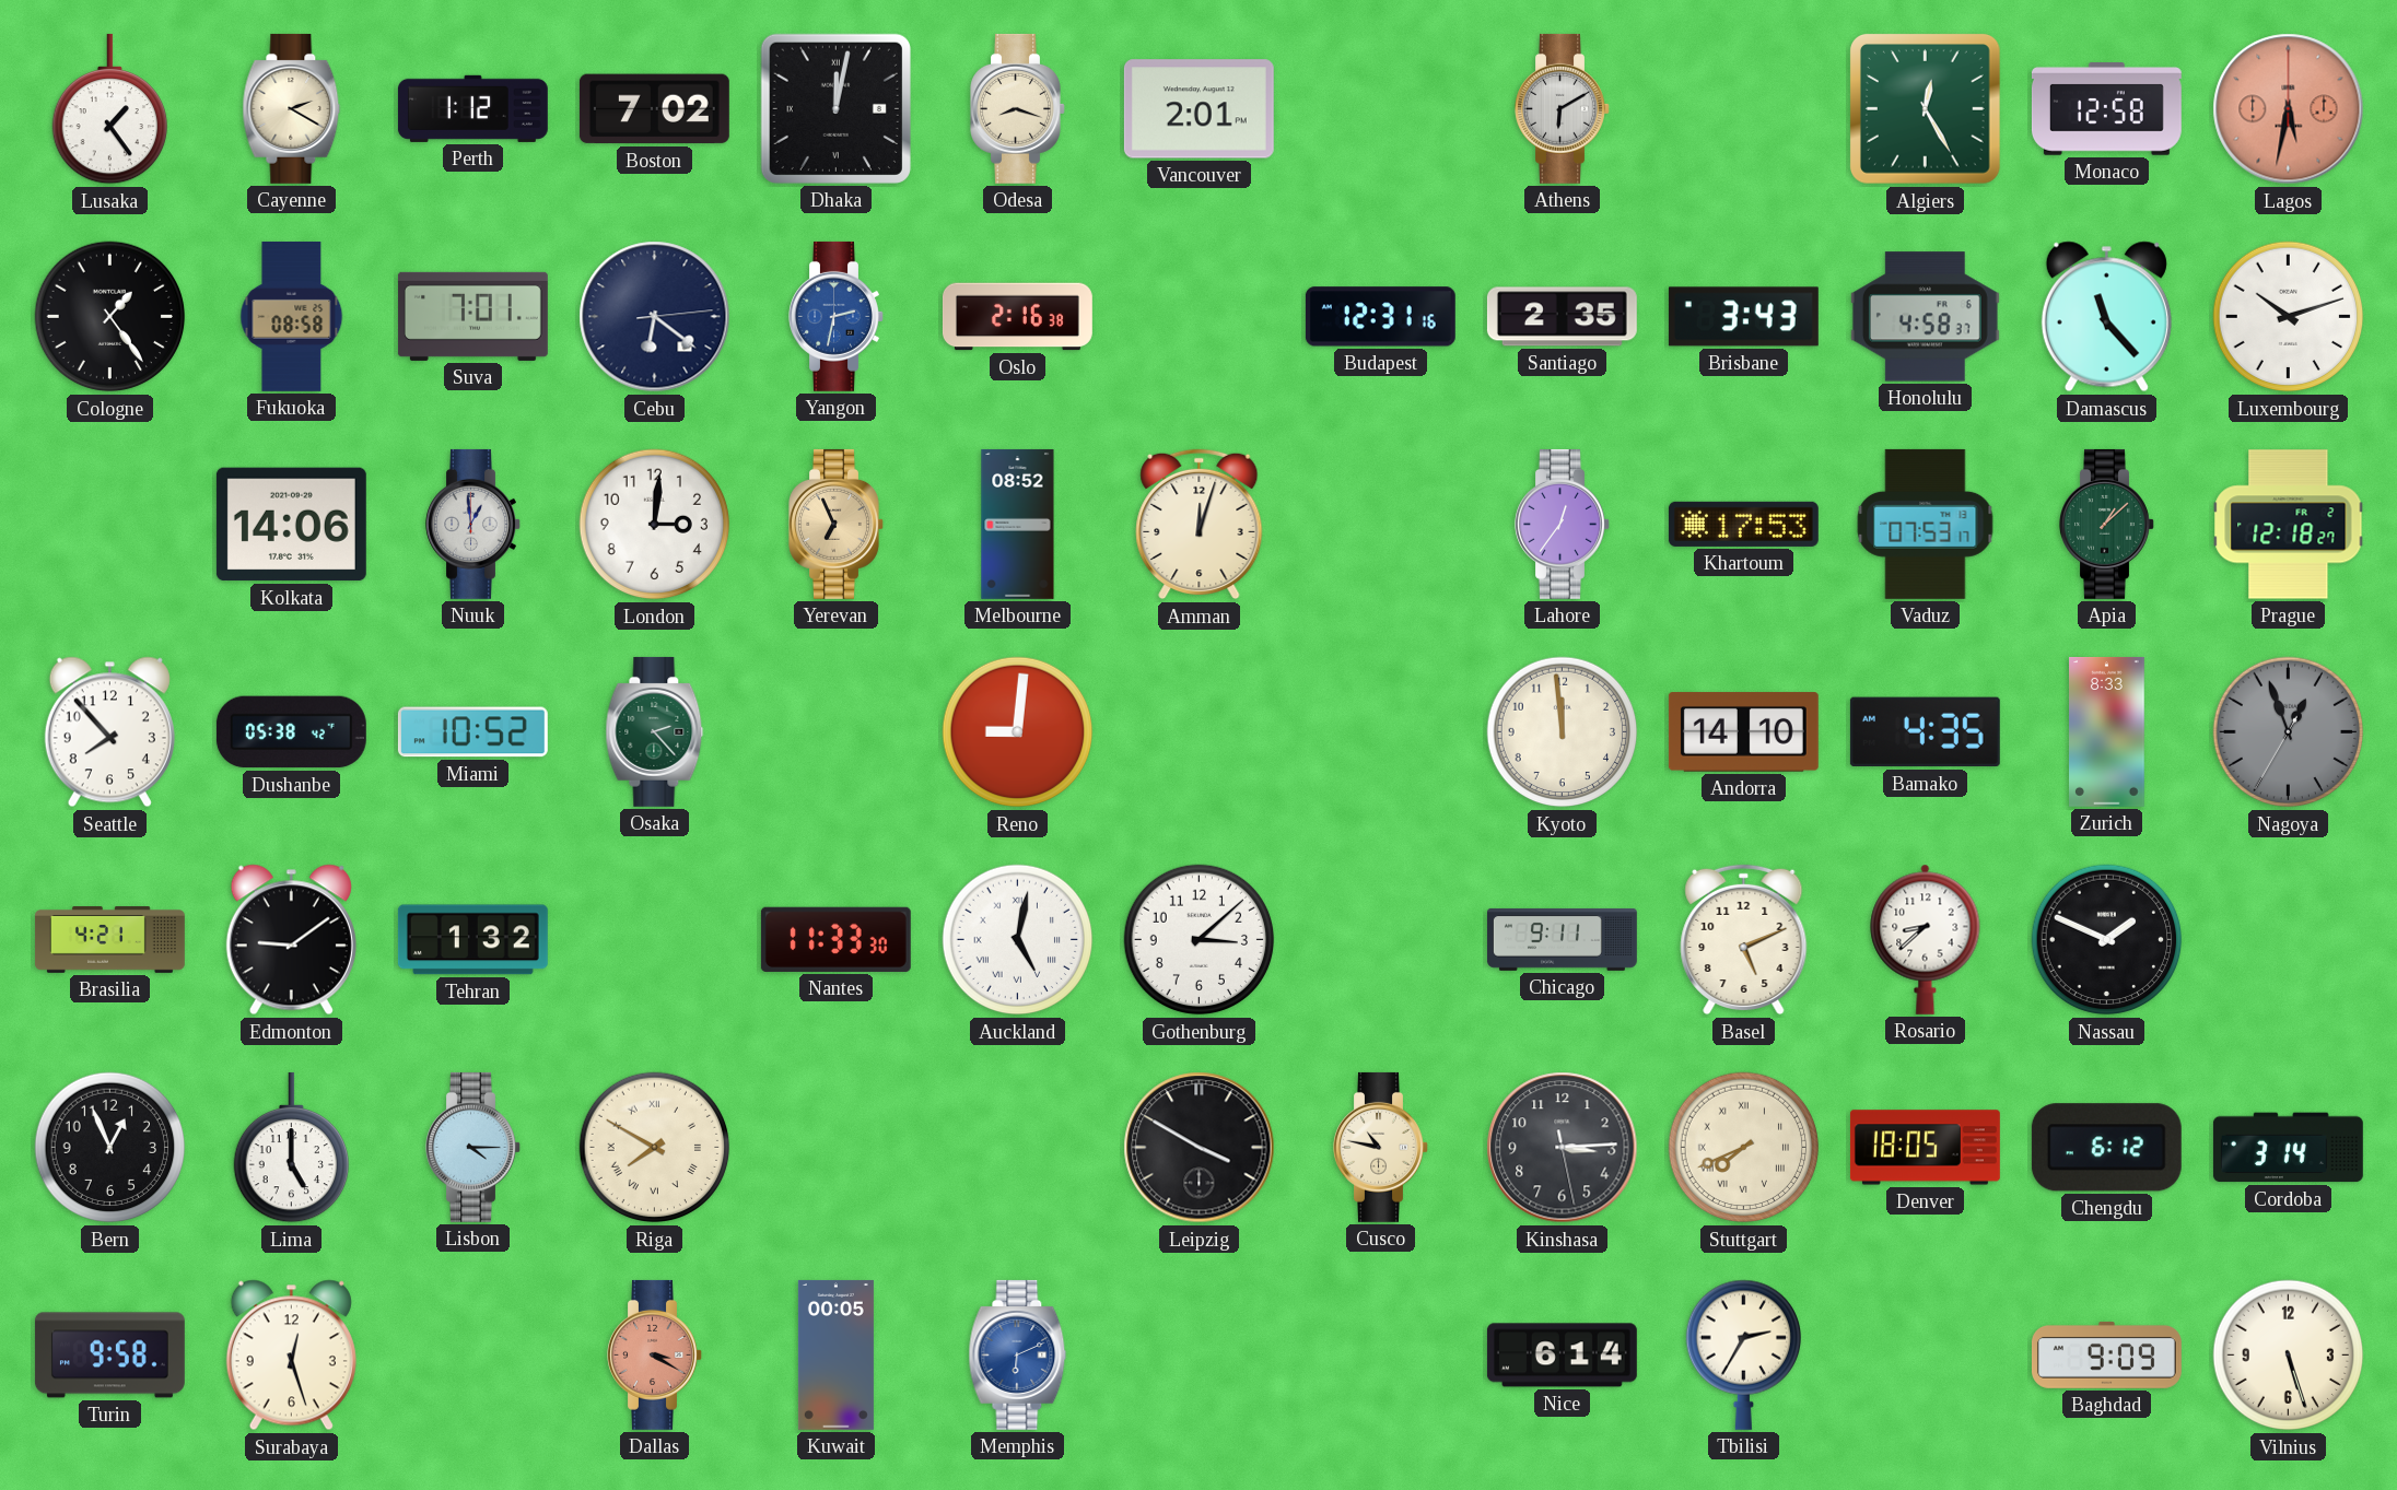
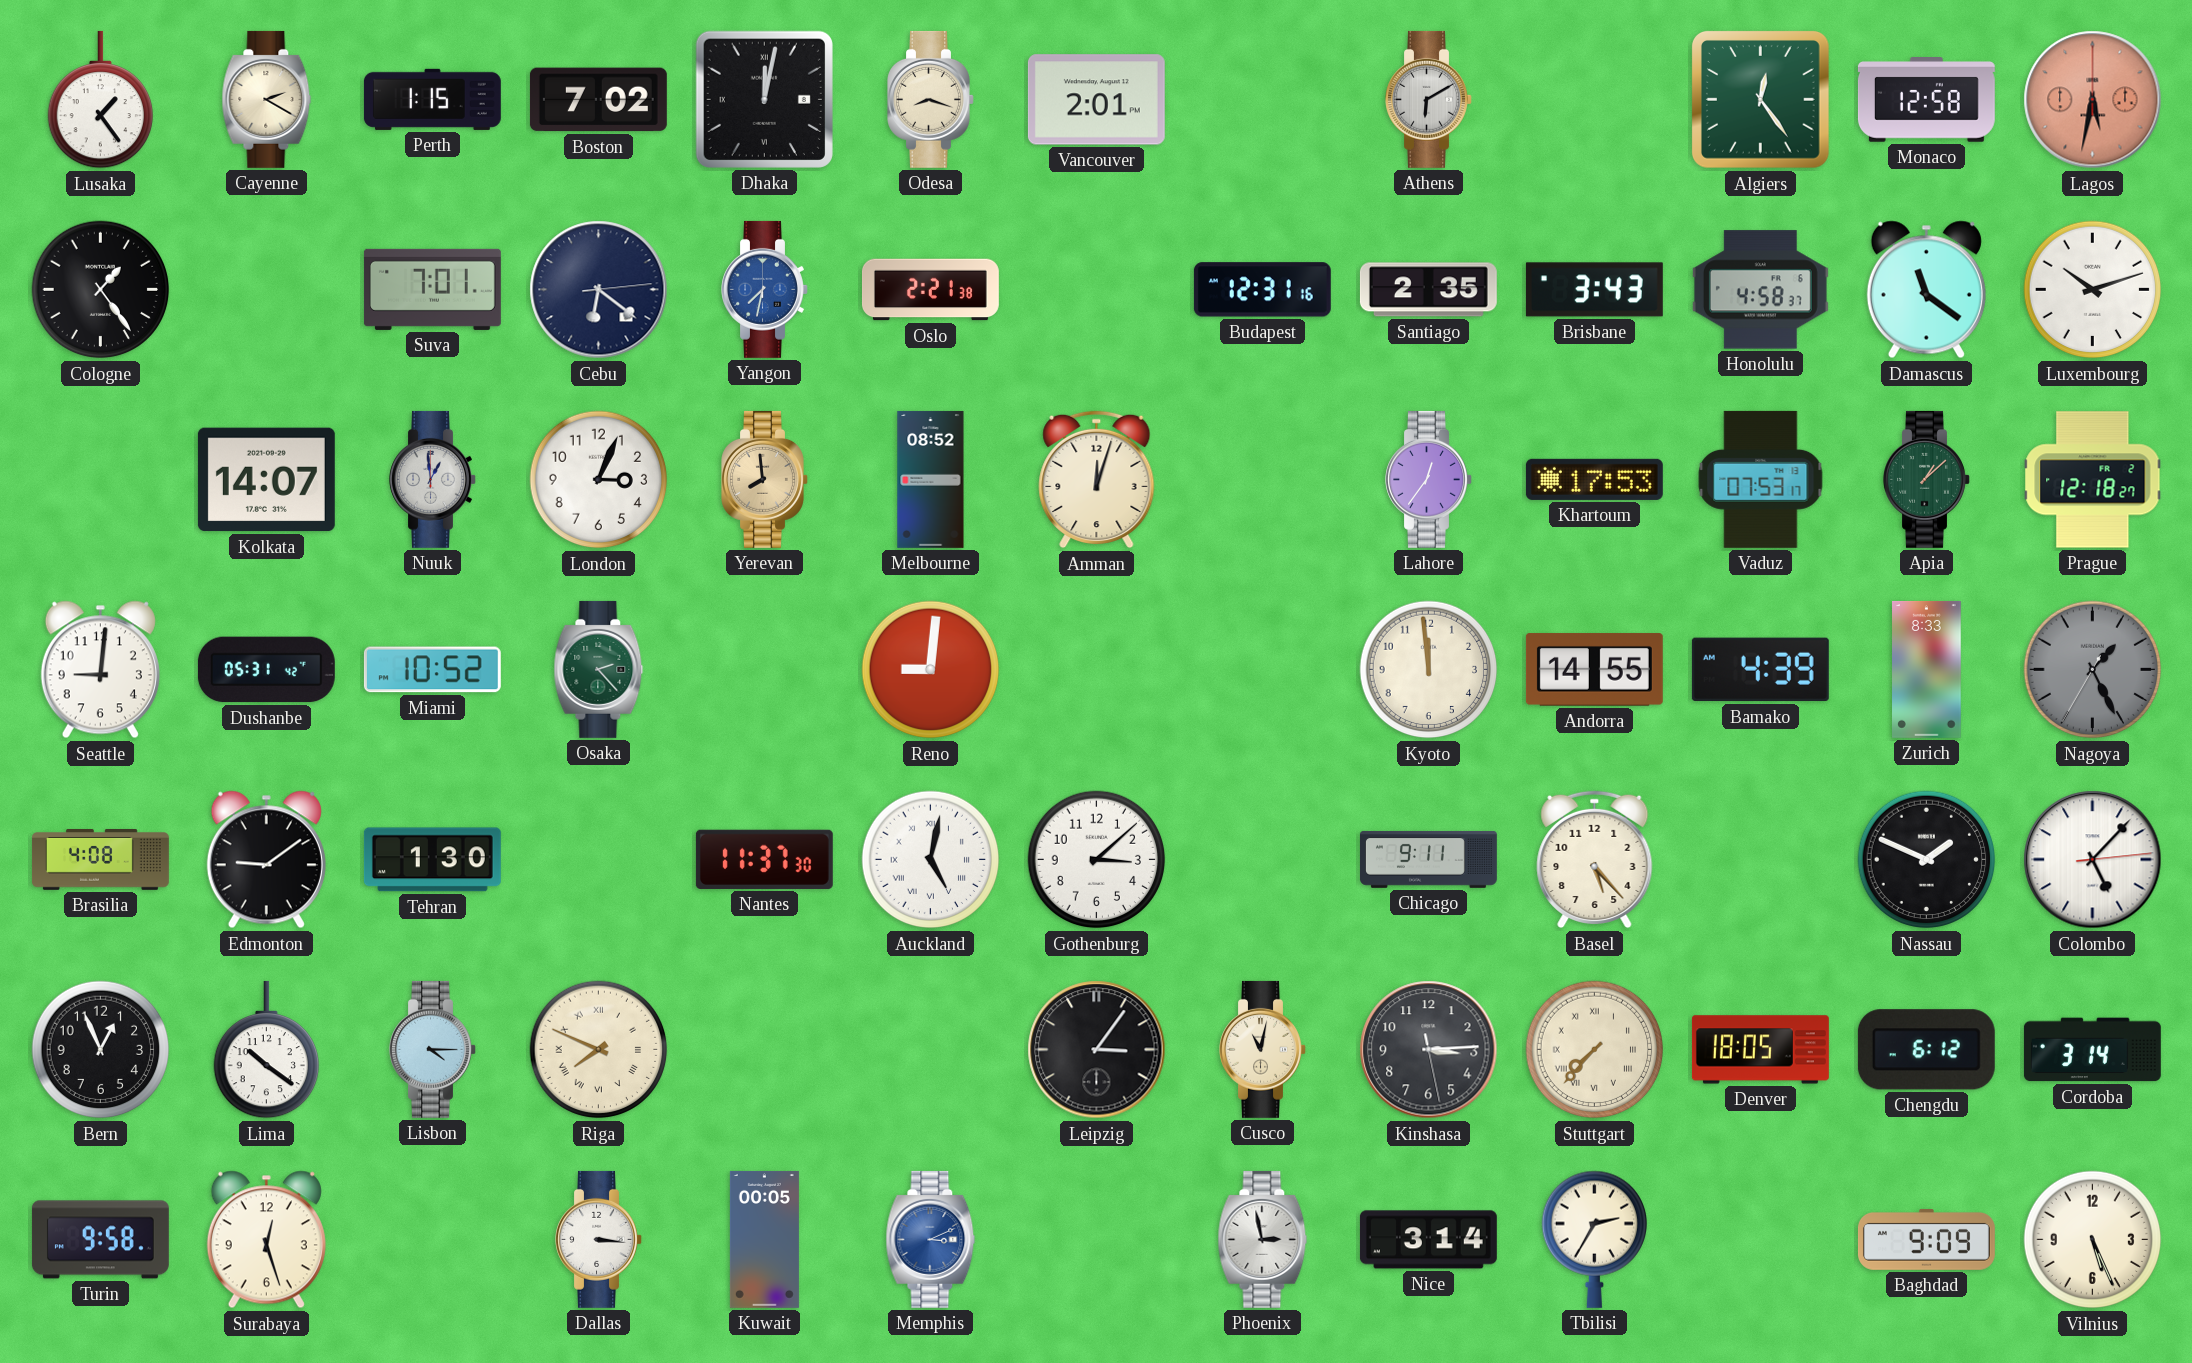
Perth: 1:12 -> 1:15
Algiers: 12:25 -> 12:24
Fukuoka: 08:58 -> none
Yangon: 2:32 -> 7:32
Oslo: 2:16 -> 2:21
Damascus: 11:23 -> 11:21
Kolkata: 14:06 -> 14:07
London: 3:01 -> 3:04
Yerevan: 6:56 -> 7:59
Seattle: 7:53 -> 9:01
Dushanbe: 05:38 -> 05:31
Andorra: 14:10 -> 14:55
Bamako: 4:35 -> 4:39
Nagoya: 12:56 -> 1:25
Brasilia: 4:21 -> 4:08
Tehran: 1:32 -> 1:30
Nantes: 11:33 -> 11:37
Basel: 5:11 -> 5:23
Rosario: 8:38 -> none
Colombo: none -> 5:07
Lima: 5:00 -> 10:21
Riga: 7:50 -> 7:49
Leipzig: 3:50 -> 3:06
Cusco: 10:47 -> 11:02
Stuttgart: 7:41 -> 7:37
Dallas: 3:20 -> 3:16
Dallas dial: salmon -> white
Memphis: 6:11 -> 3:11
Phoenix: none -> 2:58
Nice: 6:14 -> 3:14
Vilnius: 5:27 -> 5:26
